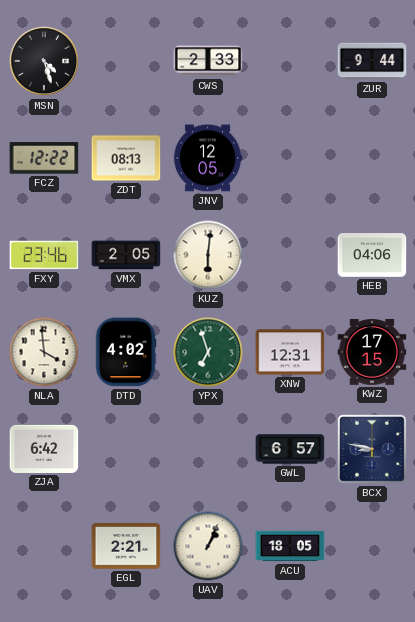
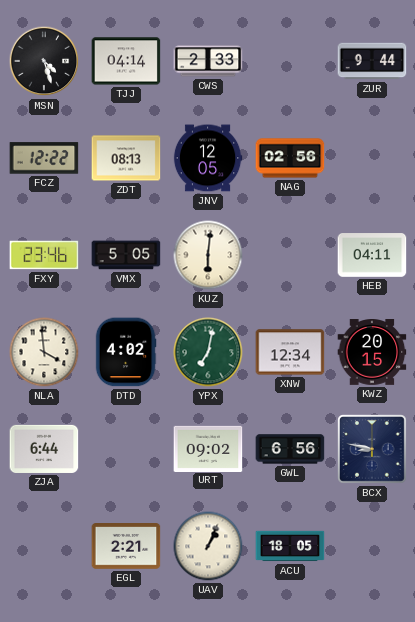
TJJ: none -> 04:14
NAG: none -> 02:56
VMX: 2:05 -> 5:05
HEB: 04:06 -> 04:11
YPX: 6:57 -> 7:02
XNW: 12:31 -> 12:34
KWZ: 17:15 -> 20:15
ZJA: 6:42 -> 6:44
URT: none -> 09:02
GWL: 6:57 -> 6:56
